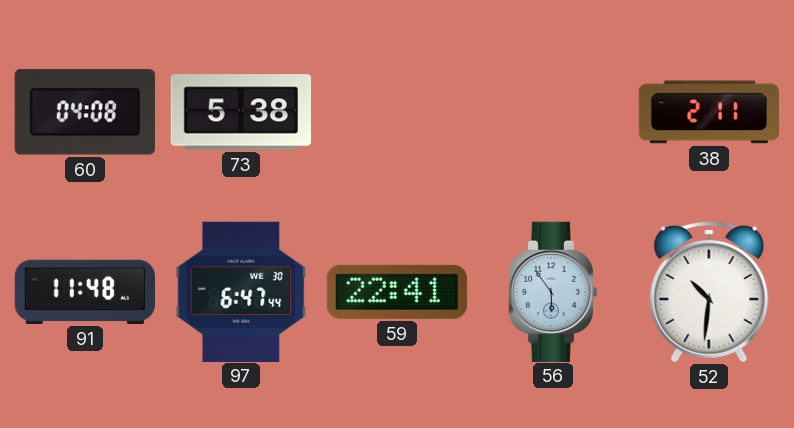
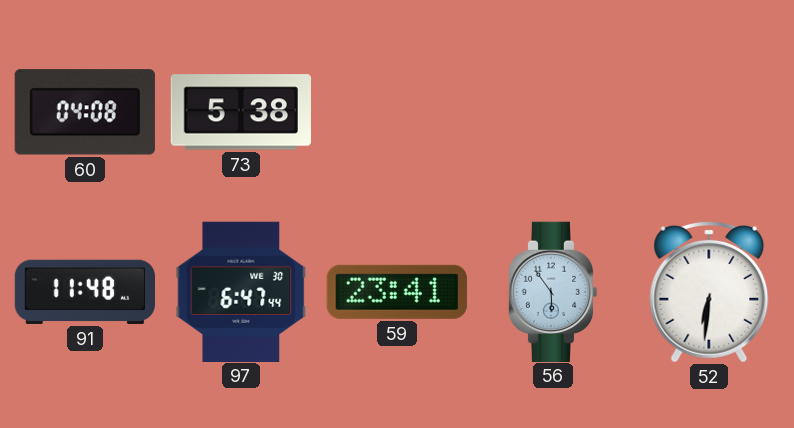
38: 2:11 -> none
59: 22:41 -> 23:41
52: 10:31 -> 6:31
